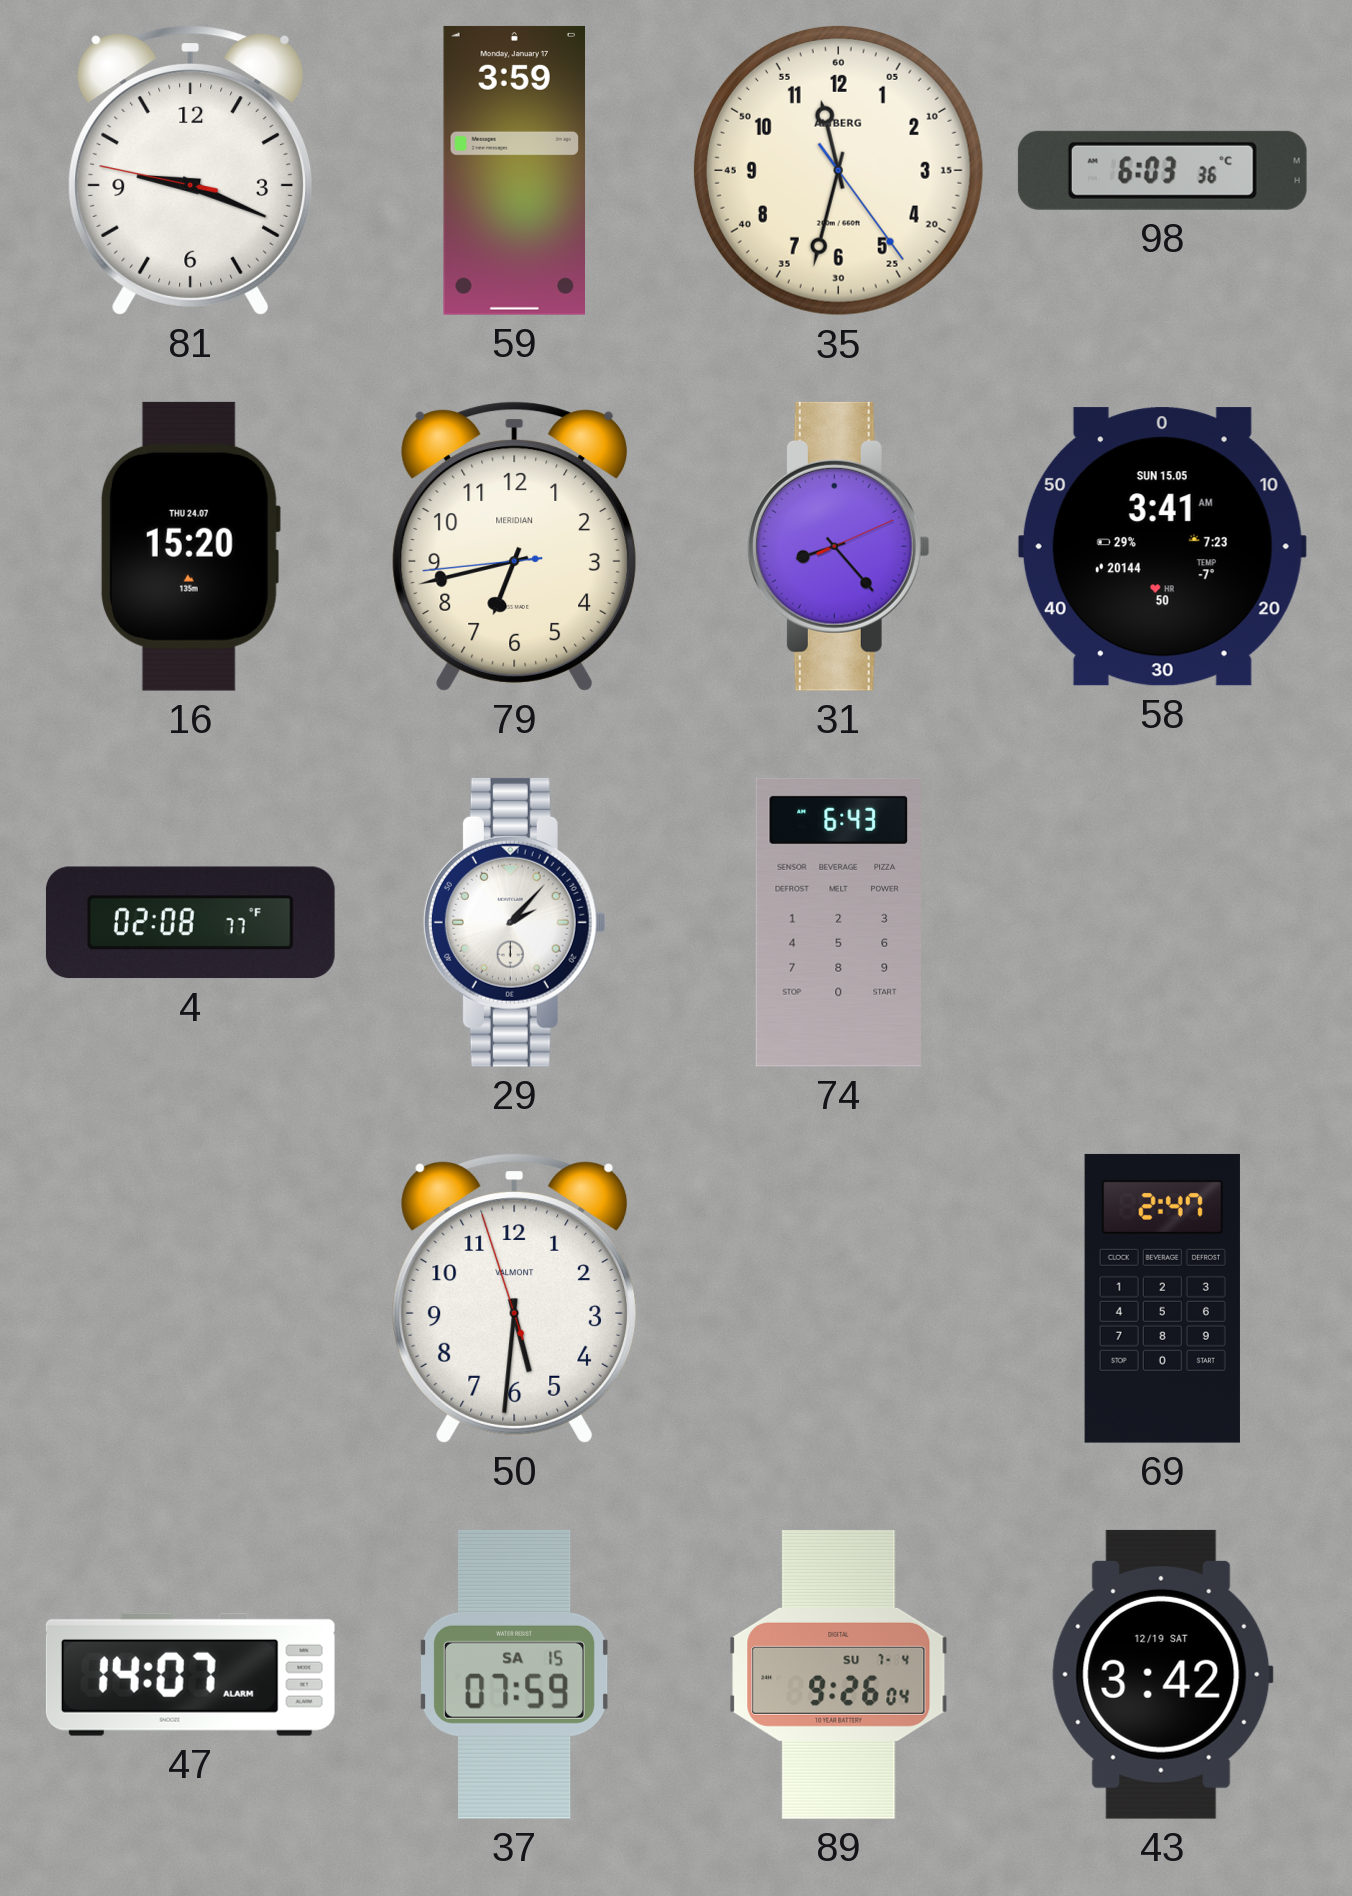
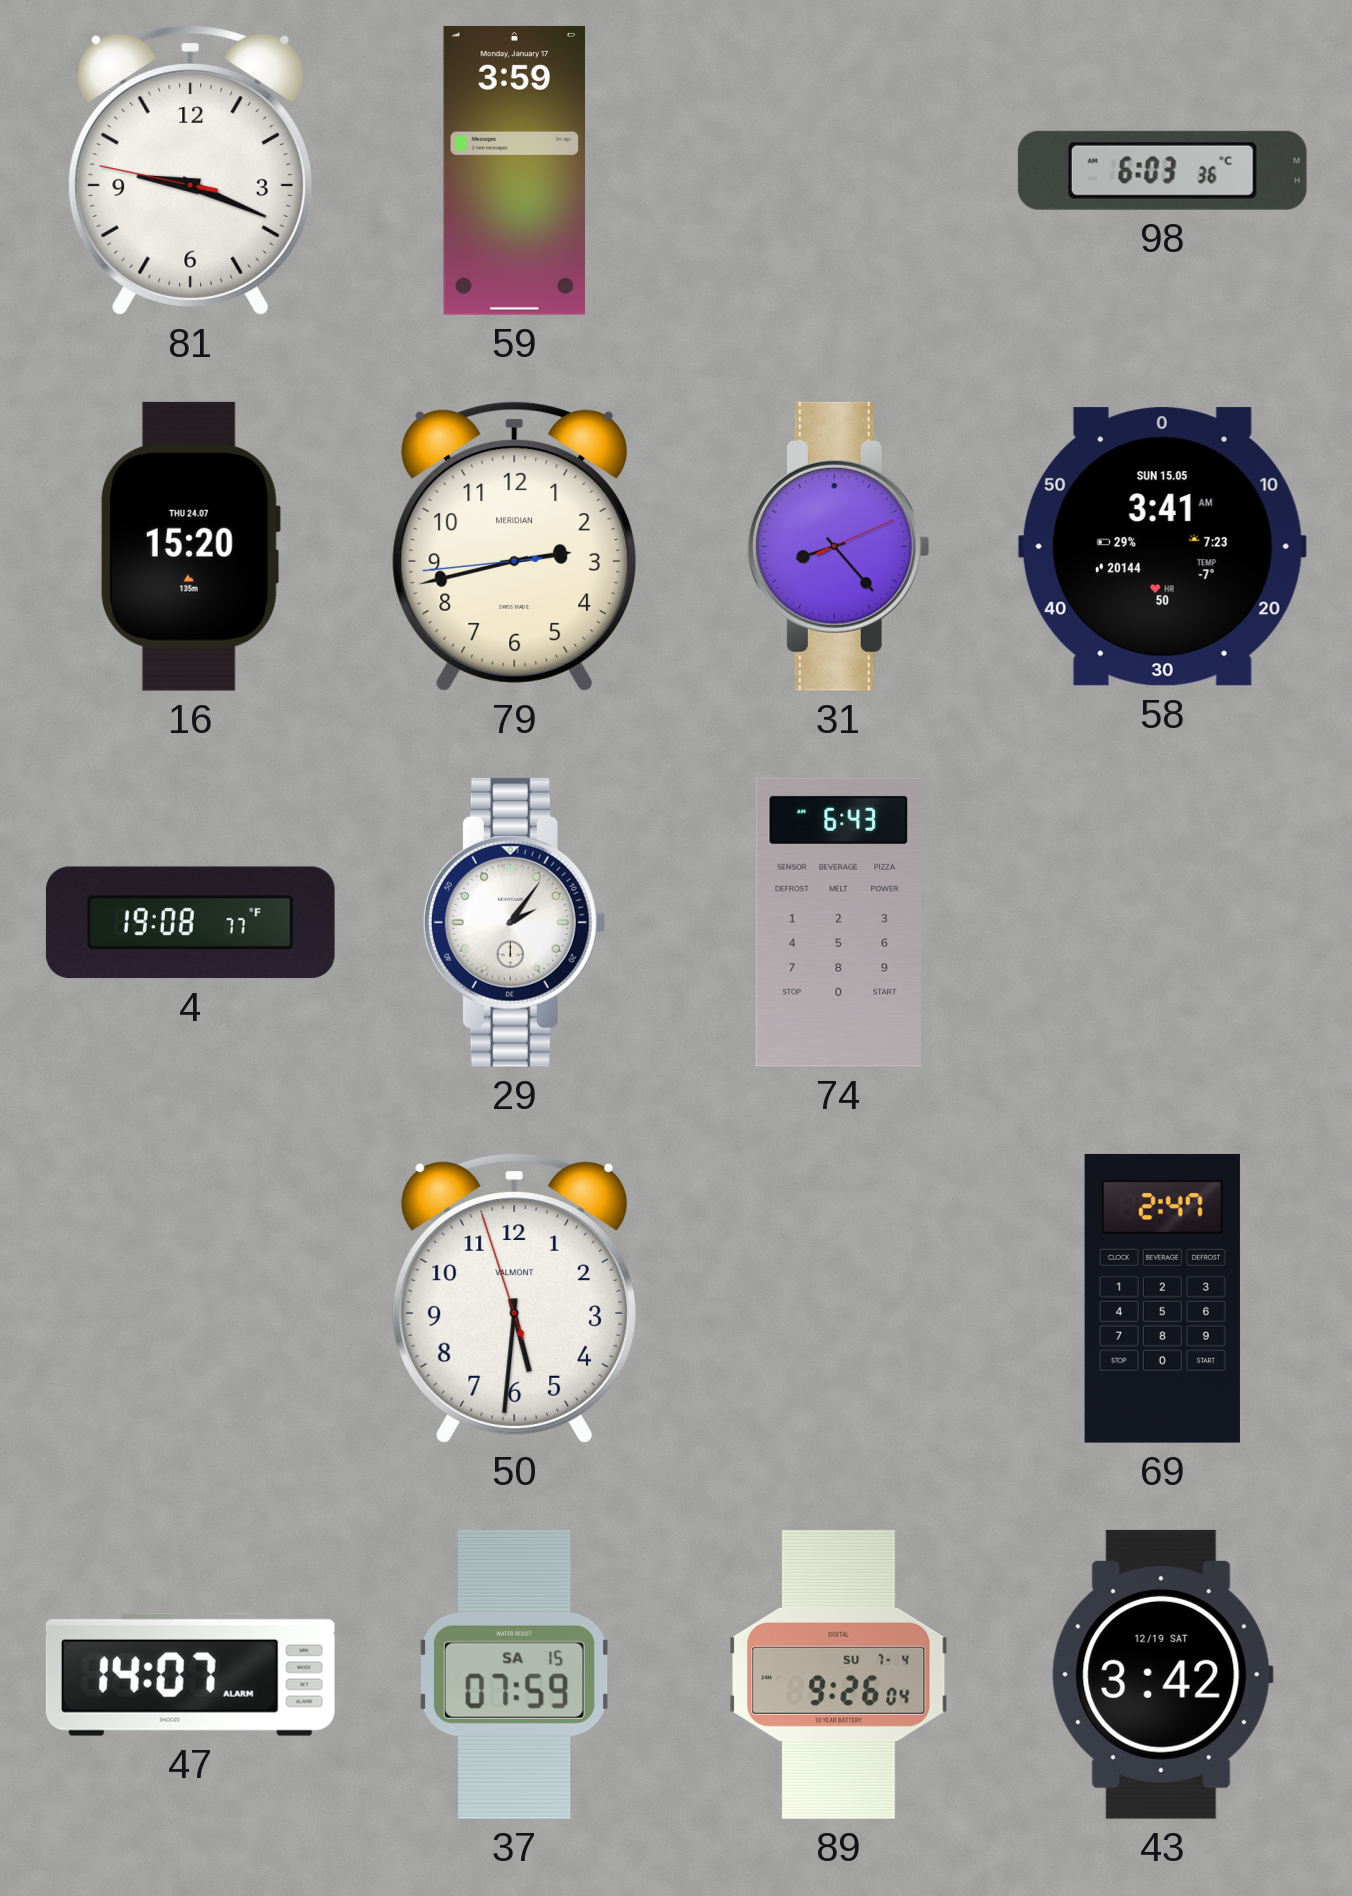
35: 11:32 -> none
79: 6:42 -> 2:42
4: 02:08 -> 19:08
29: 2:07 -> 2:06
